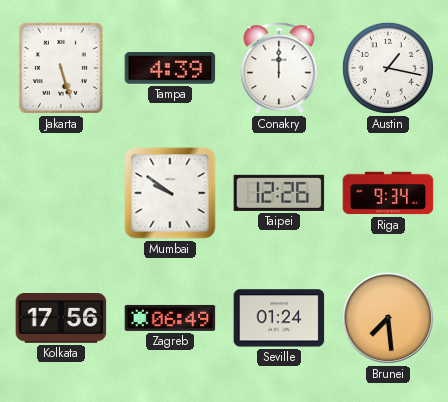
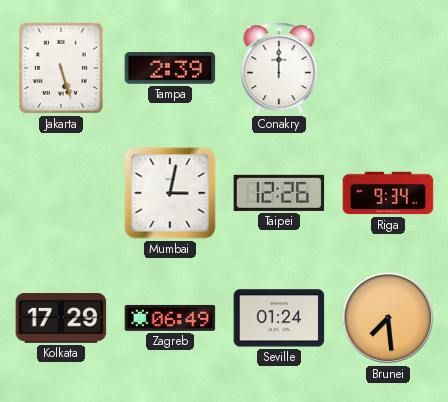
Tampa: 4:39 -> 2:39
Austin: 1:17 -> none
Mumbai: 9:51 -> 3:02
Kolkata: 17:56 -> 17:29
